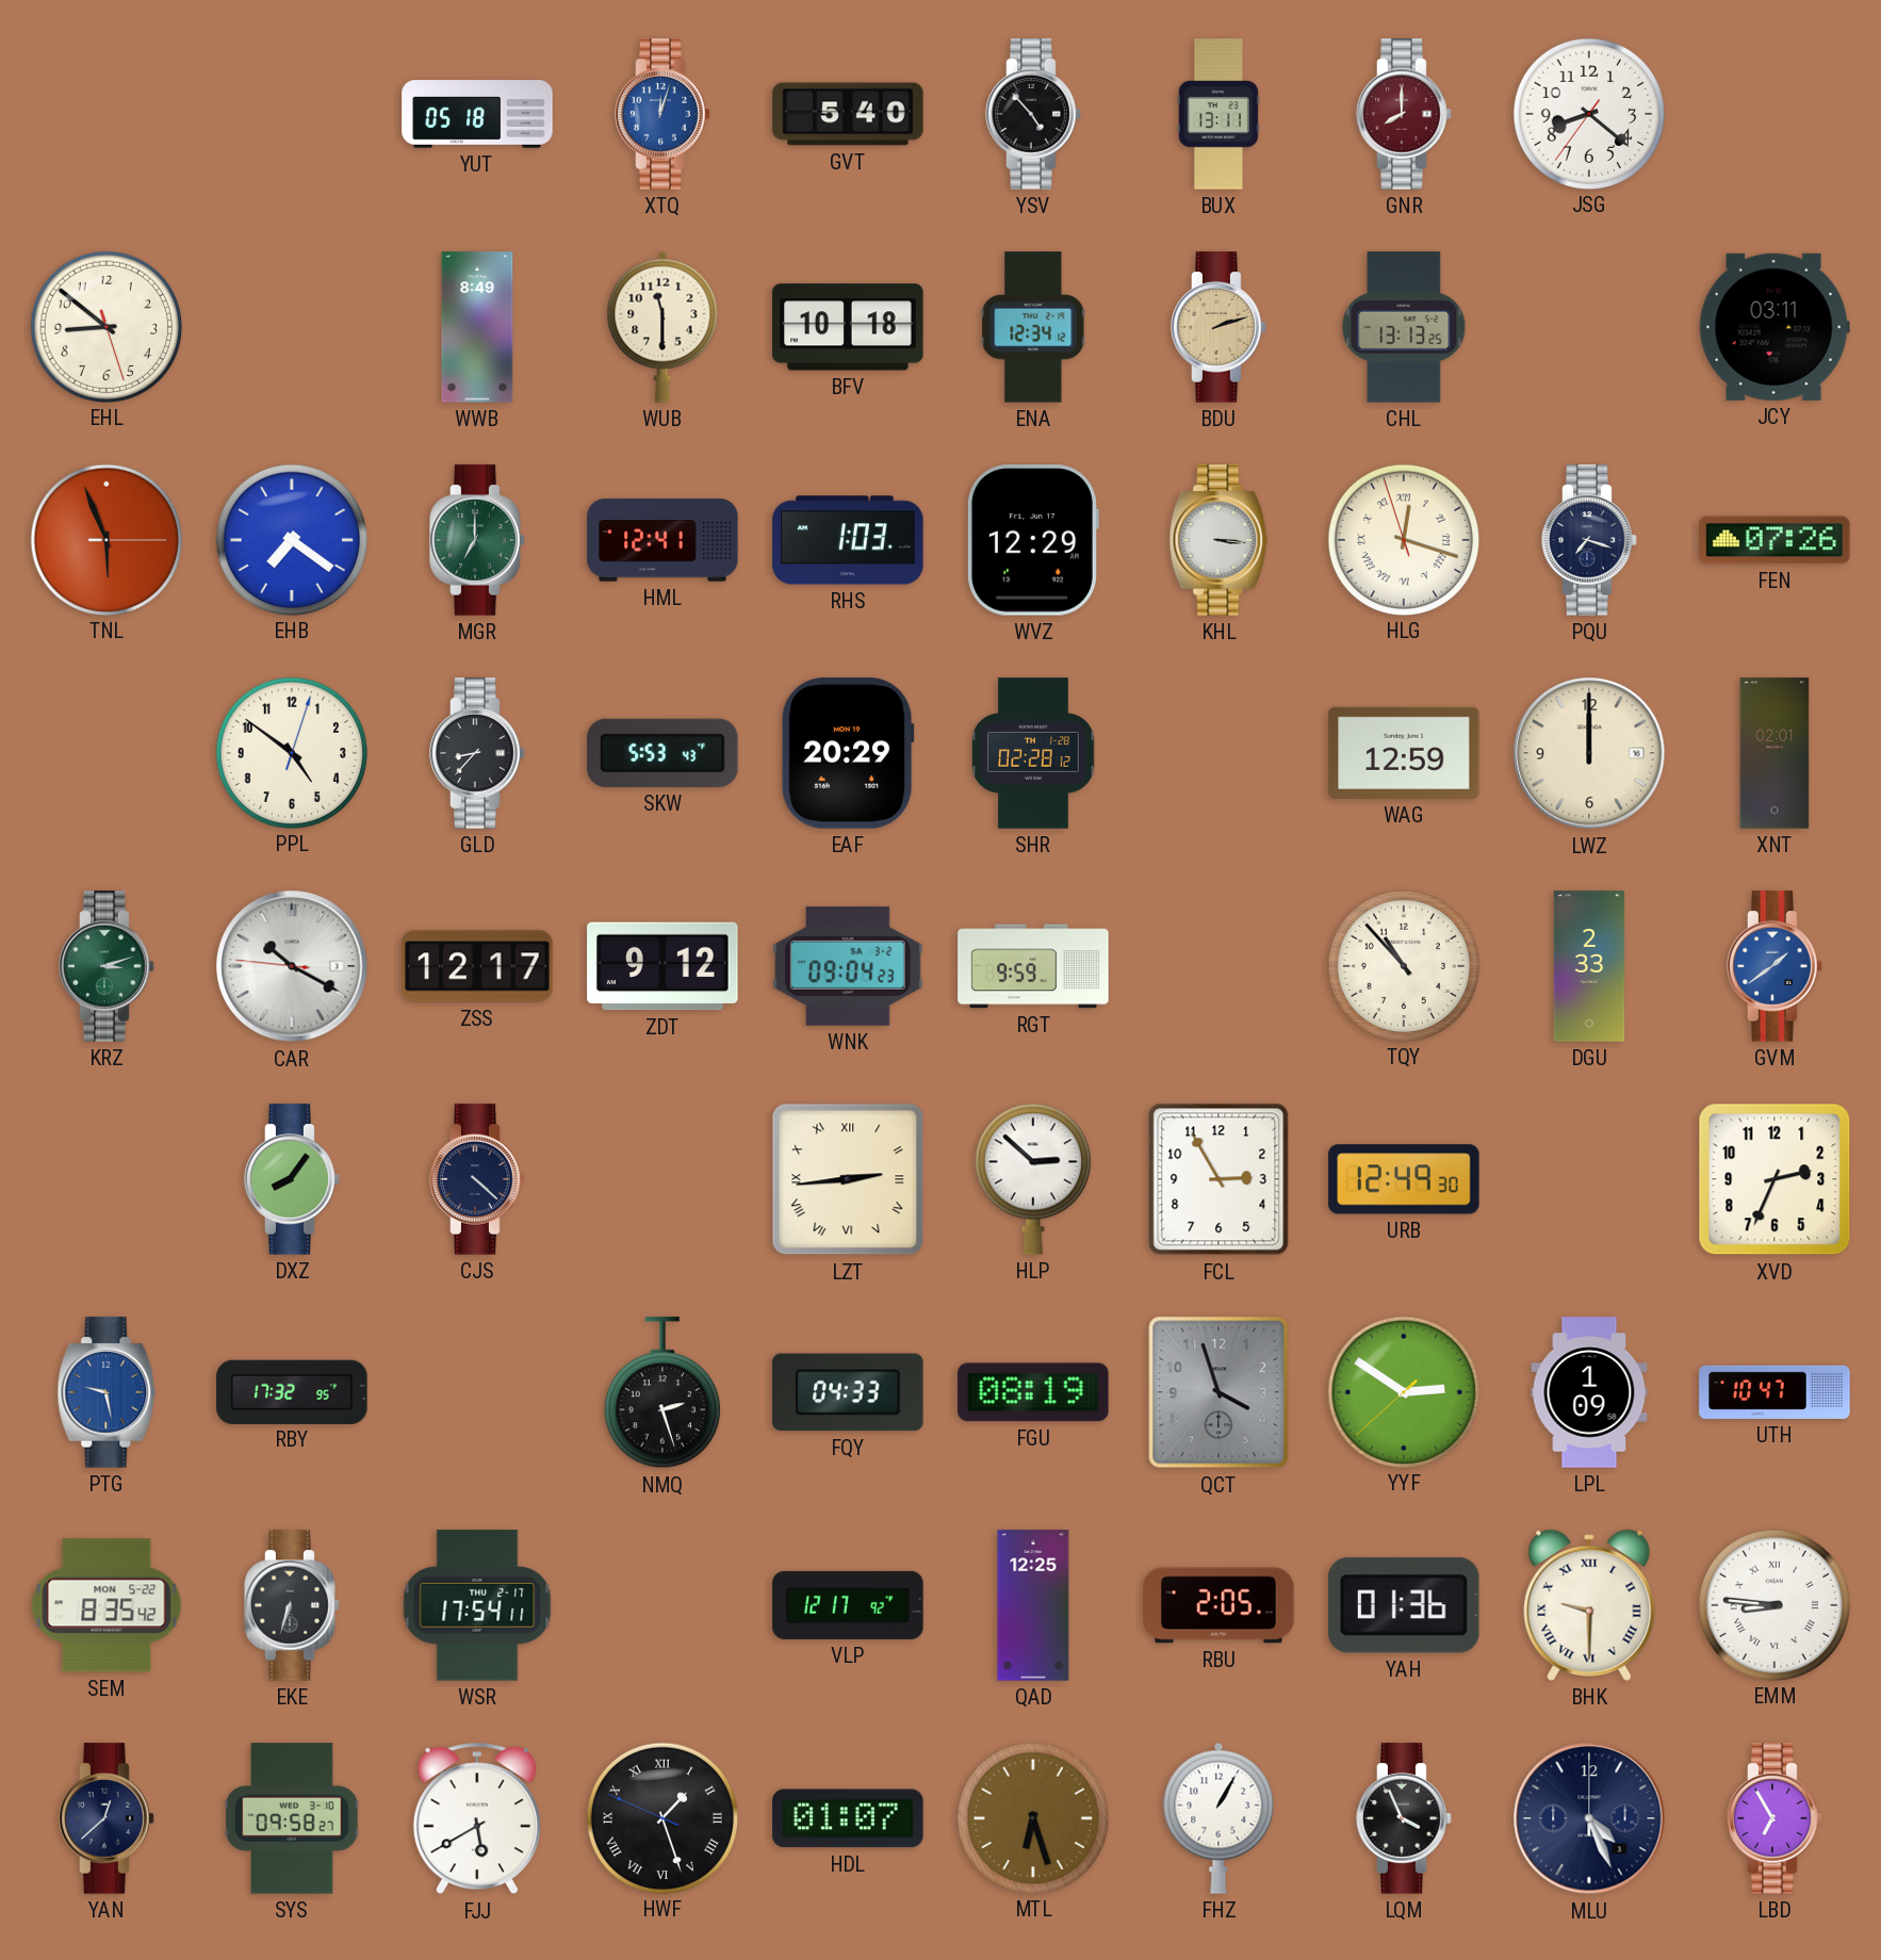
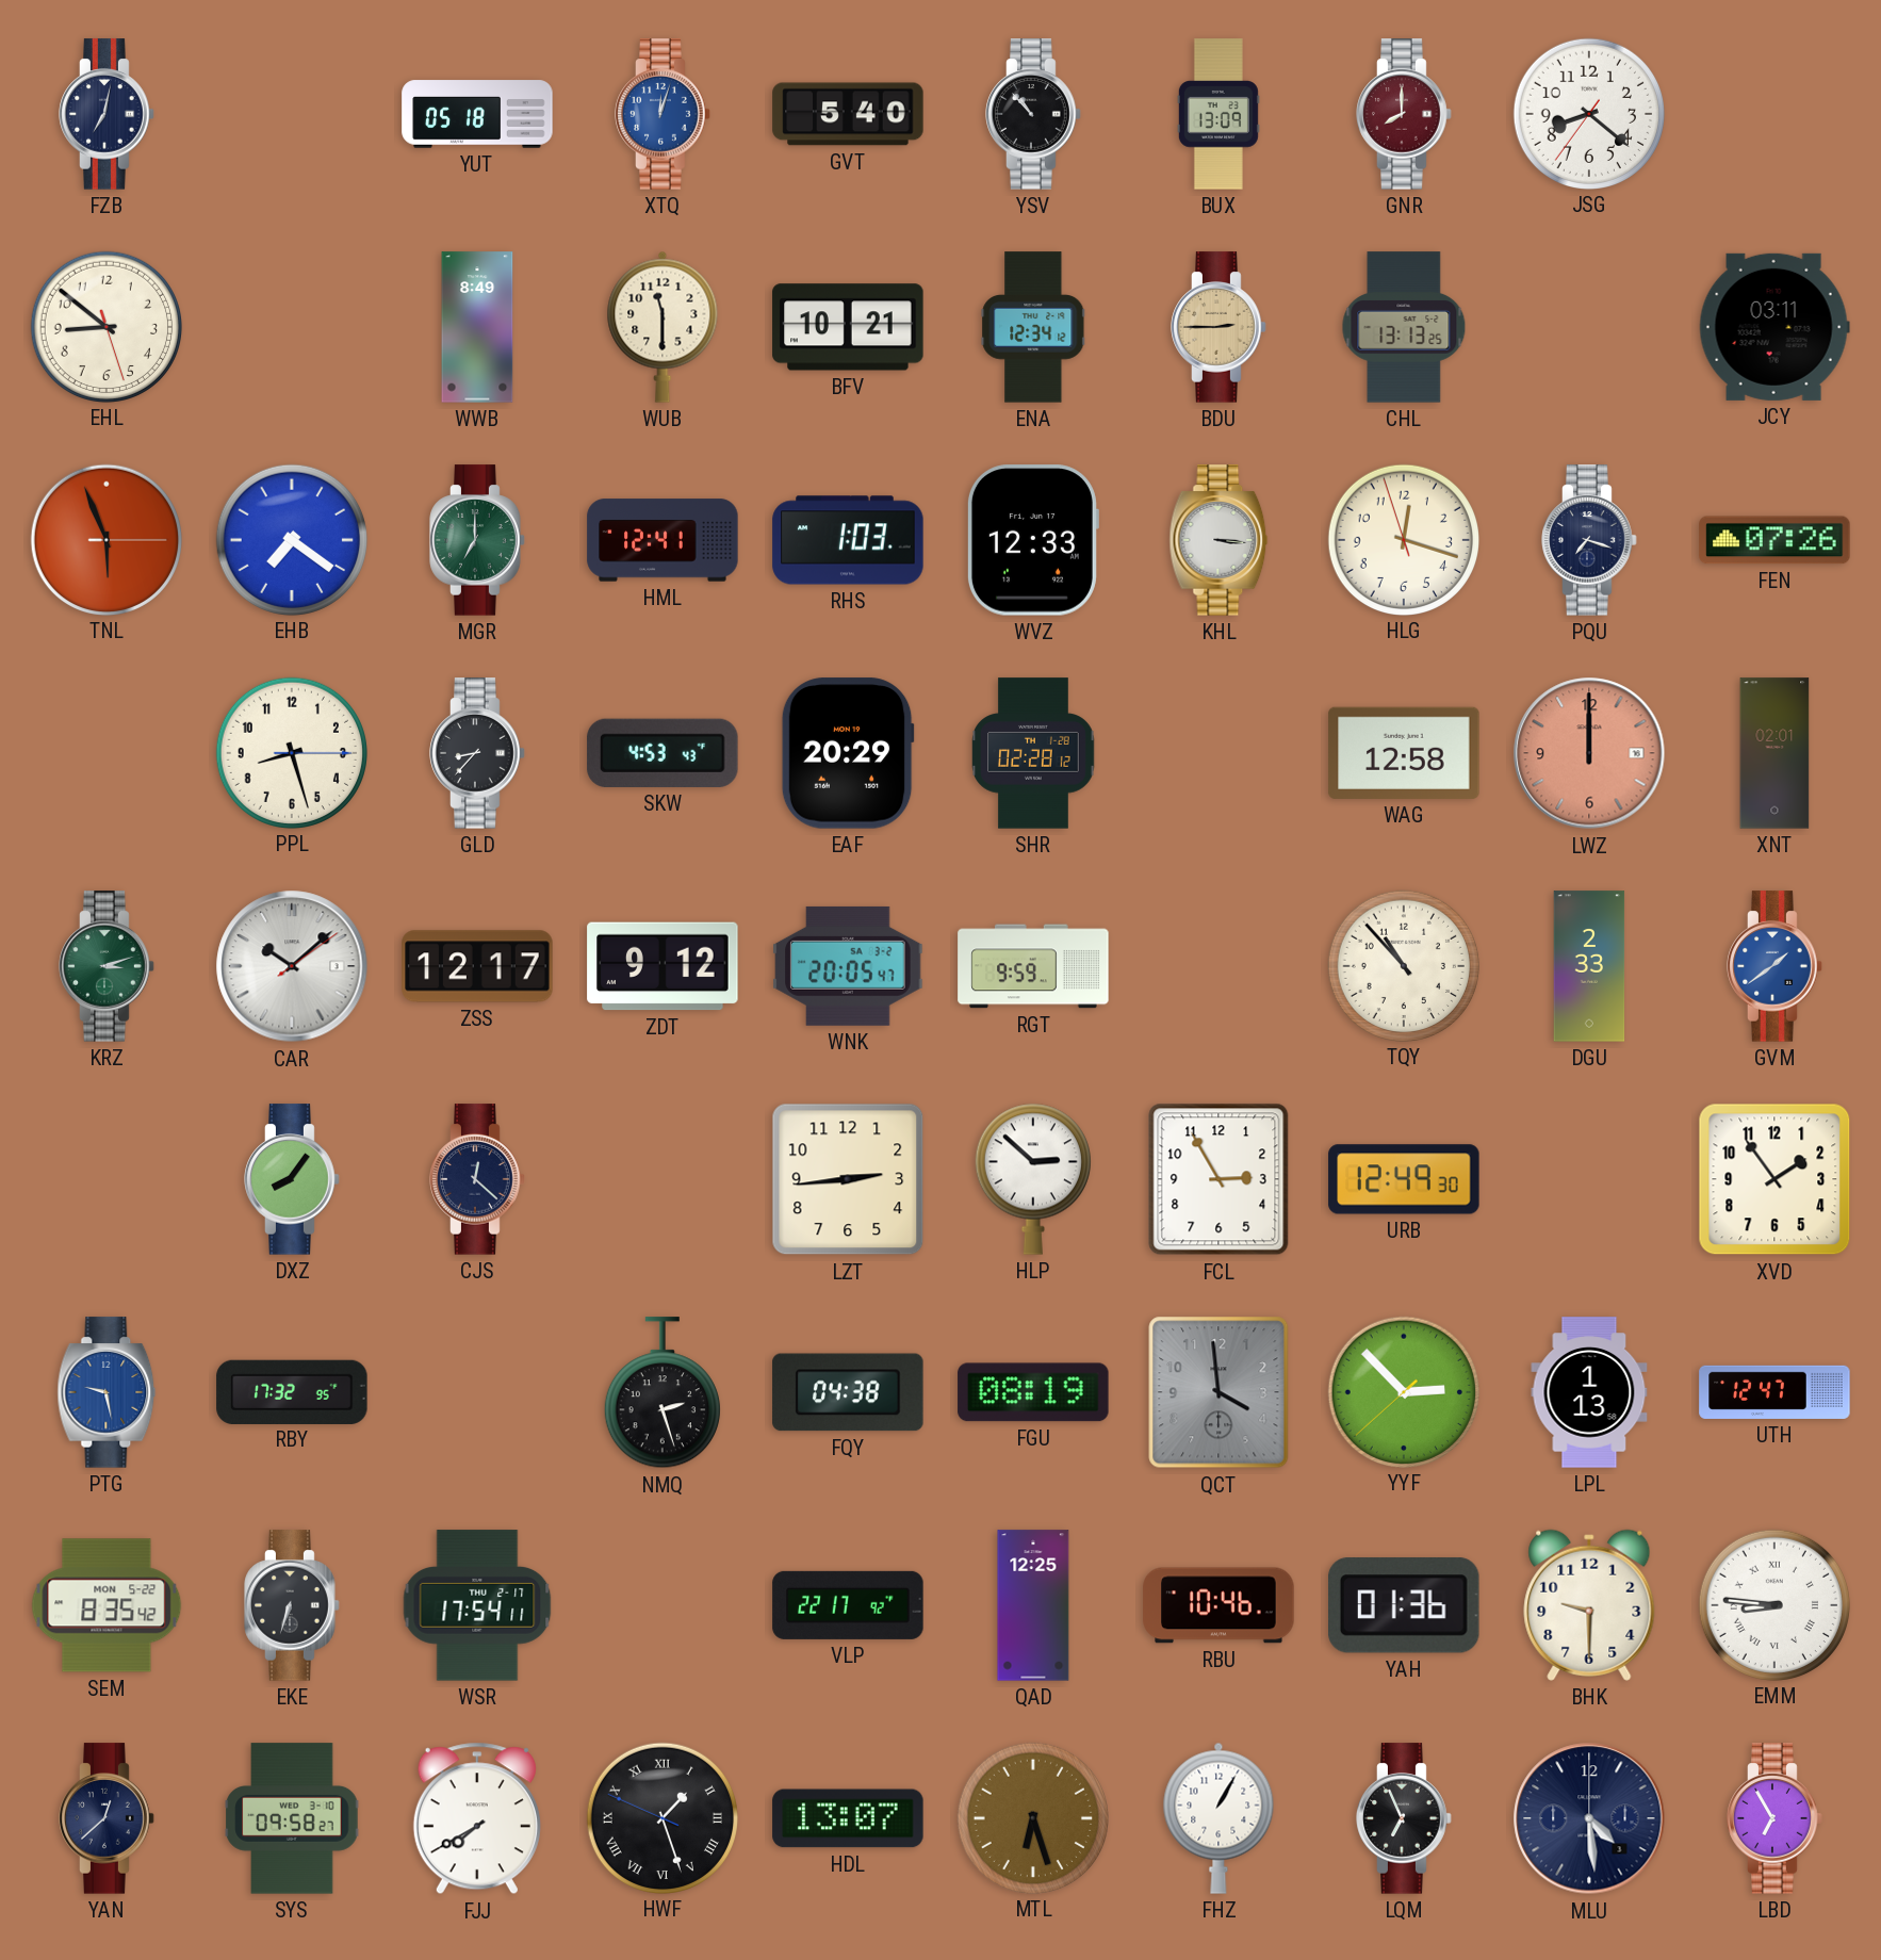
FZB: none -> 7:02
YSV: 4:53 -> 10:53
BUX: 13:11 -> 13:09
BFV: 10:18 -> 10:21
BDU: 2:12 -> 2:45
WVZ: 12:29 -> 12:33
HLG numerals: Roman -> Arabic
PPL: 4:51 -> 8:27
SKW: 5:53 -> 4:53
WAG: 12:59 -> 12:58
LWZ dial: cream -> salmon
CAR: 10:19 -> 10:08
WNK: 09:04 -> 20:05
CJS: 4:22 -> 12:22
LZT numerals: Roman -> Arabic
XVD: 2:34 -> 1:54
FQY: 04:33 -> 04:38
QCT: 3:57 -> 3:59
YYF: 2:50 -> 2:52
LPL: 1:09 -> 1:13
UTH: 10:47 -> 12:47
VLP: 12:17 -> 22:17
RBU: 2:05 -> 10:46
BHK numerals: Roman -> Arabic
FJJ: 5:40 -> 7:40
HDL: 01:07 -> 13:07
LQM: 3:56 -> 6:56
MLU: 4:26 -> 4:29
